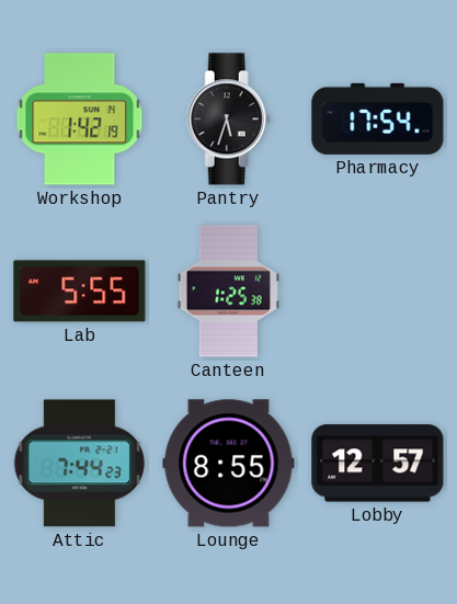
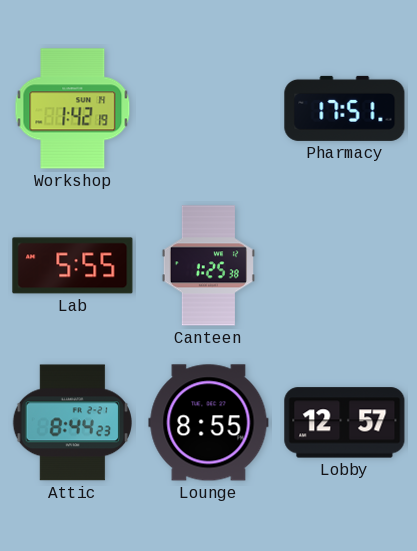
Pantry: 5:33 -> none
Pharmacy: 17:54 -> 17:51
Attic: 7:44 -> 8:44
